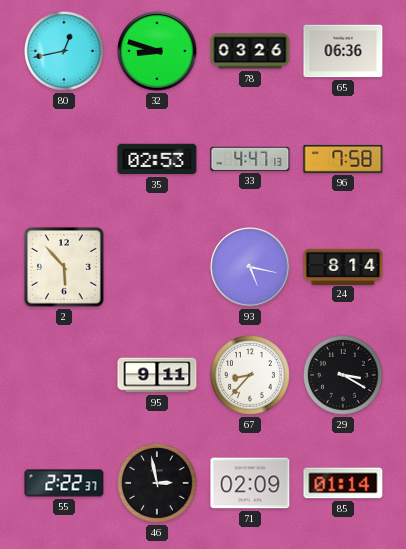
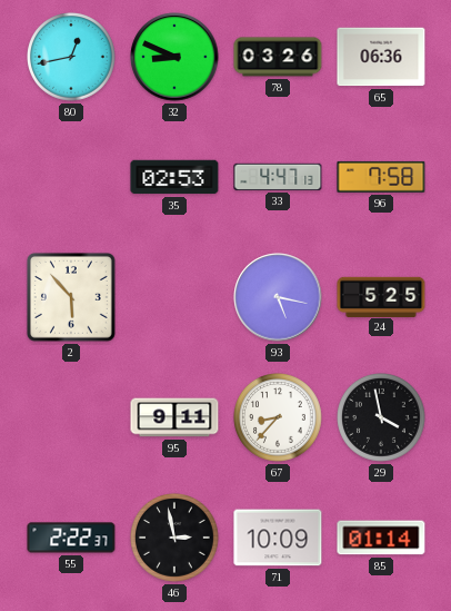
32: 8:48 -> 8:49
24: 8:14 -> 5:25
29: 3:20 -> 3:58
71: 02:09 -> 10:09
